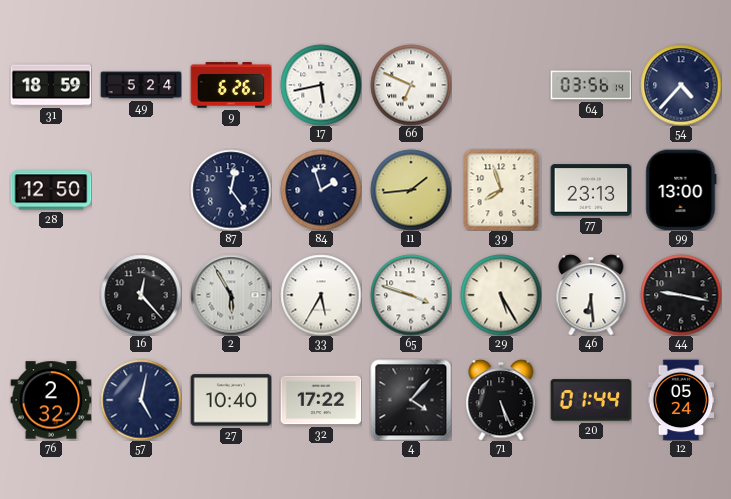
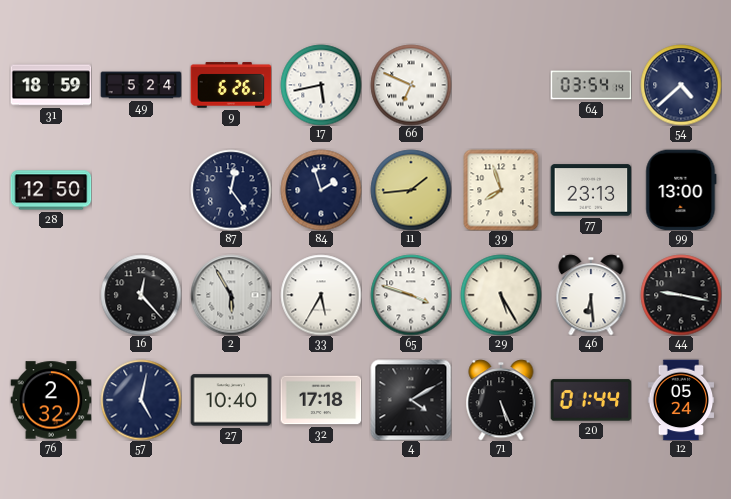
64: 03:56 -> 03:54
54: 4:37 -> 4:38
32: 17:22 -> 17:18
4: 4:07 -> 4:10
